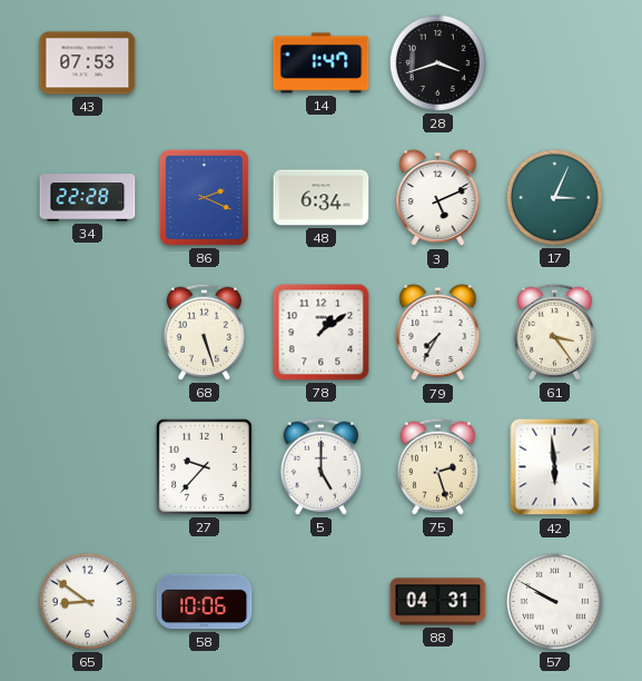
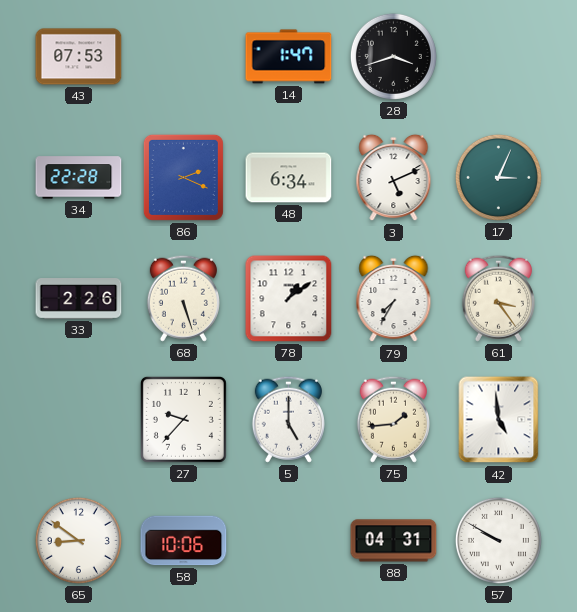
33: none -> 2:26
75: 2:27 -> 1:44
42: 5:59 -> 4:59
